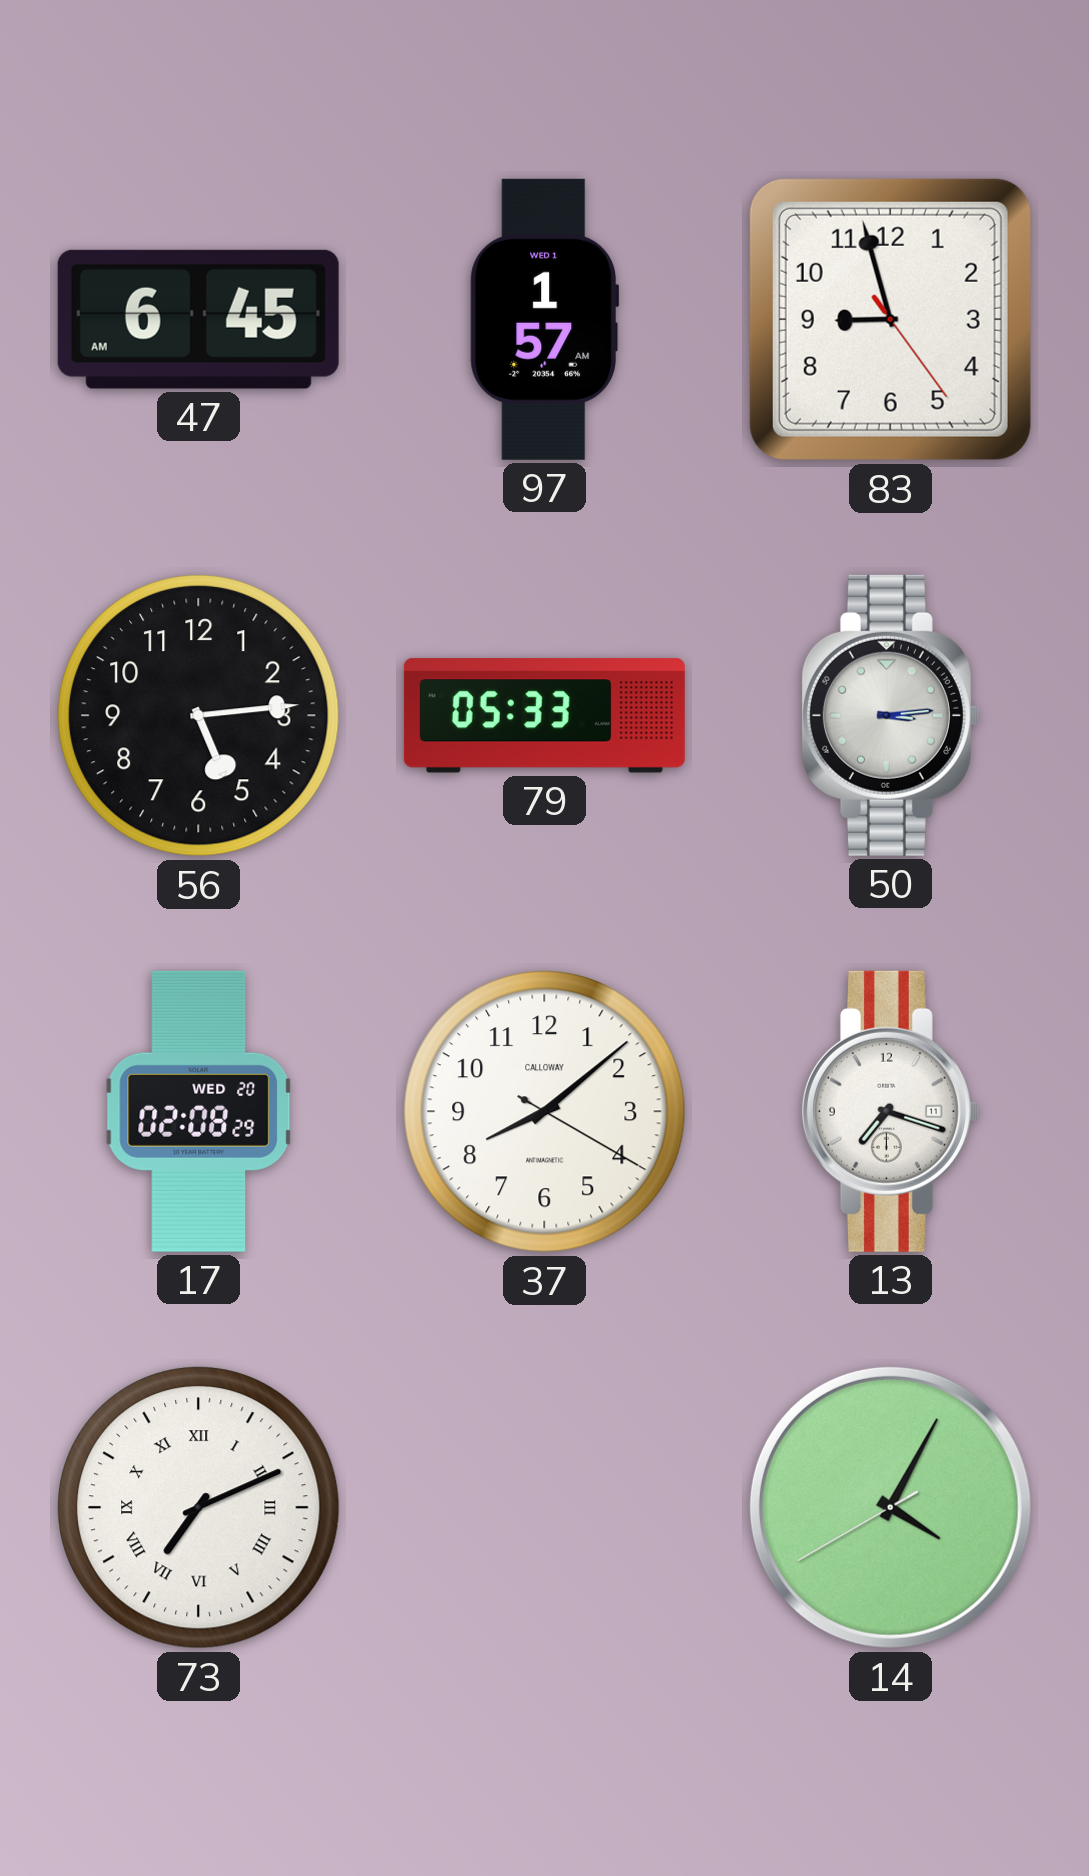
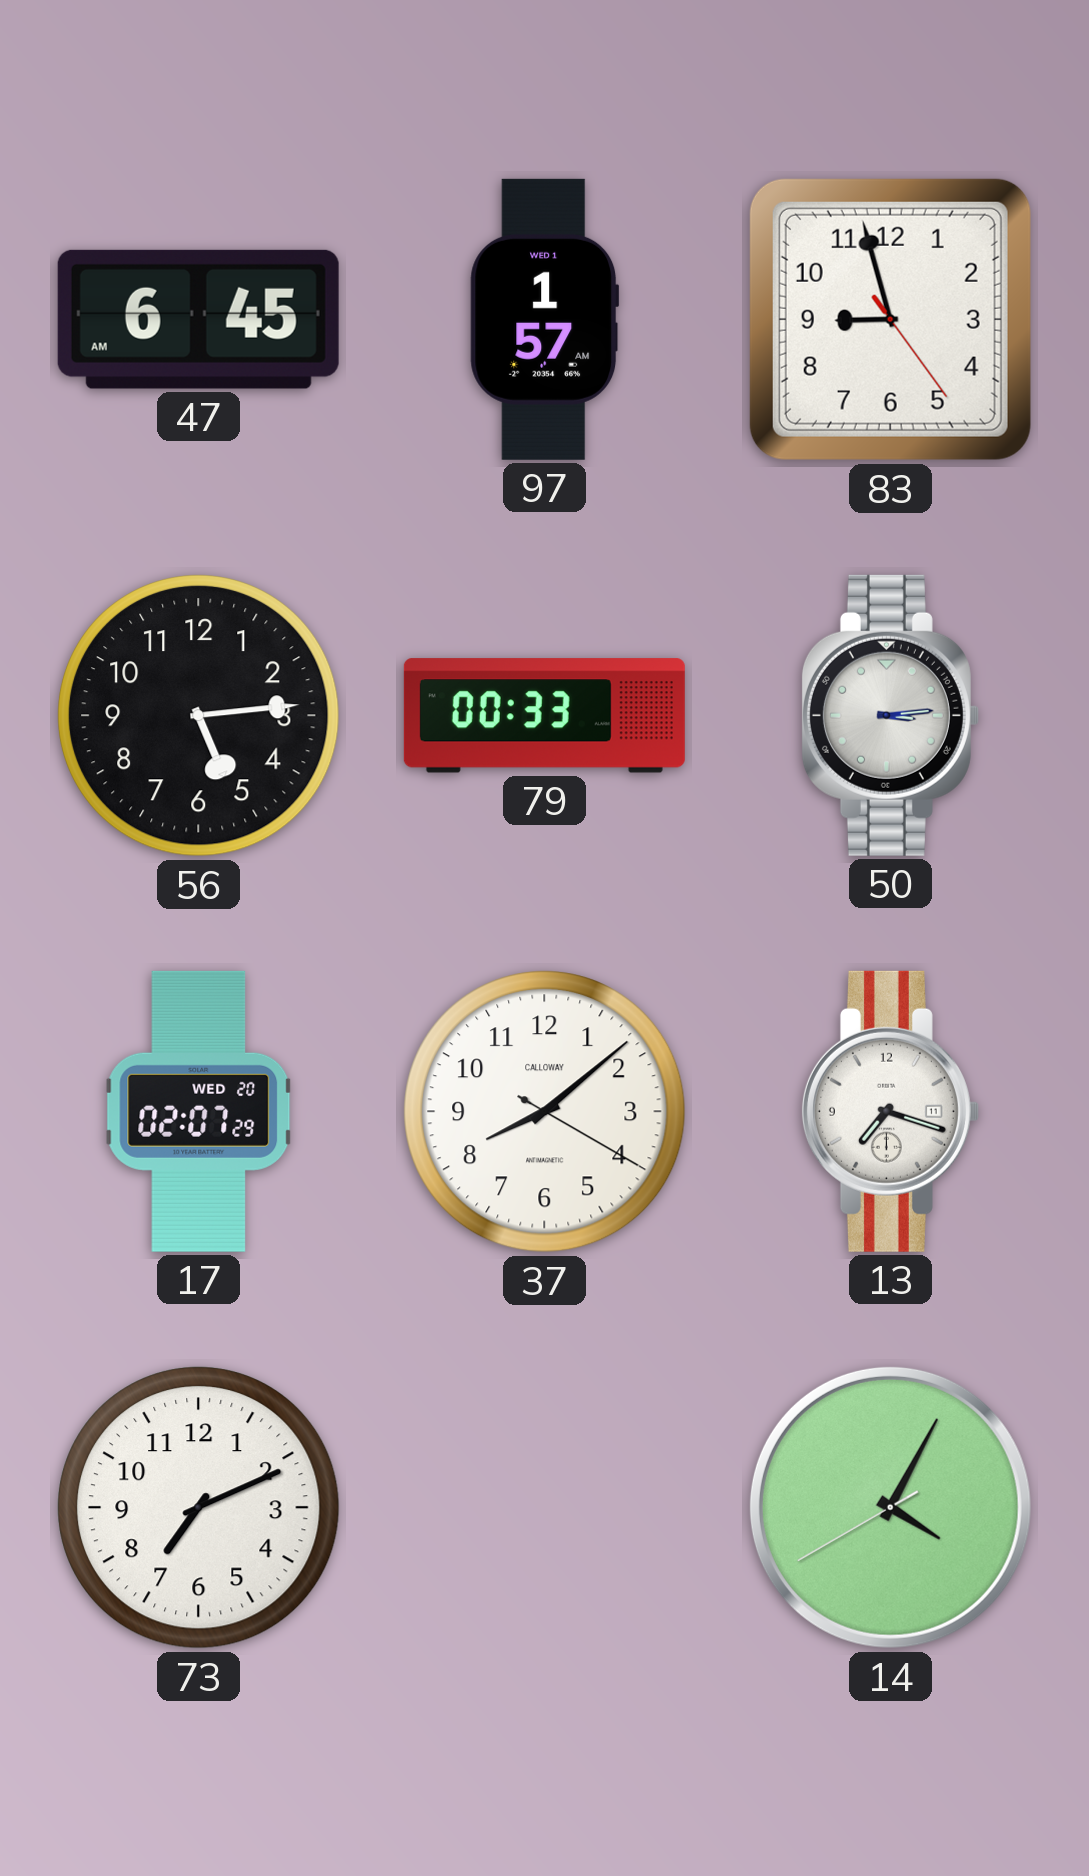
79: 05:33 -> 00:33
17: 02:08 -> 02:07
73 numerals: Roman -> Arabic
